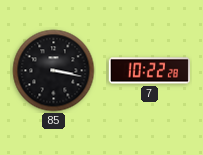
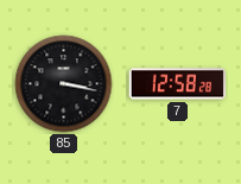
7: 10:22 -> 12:58
